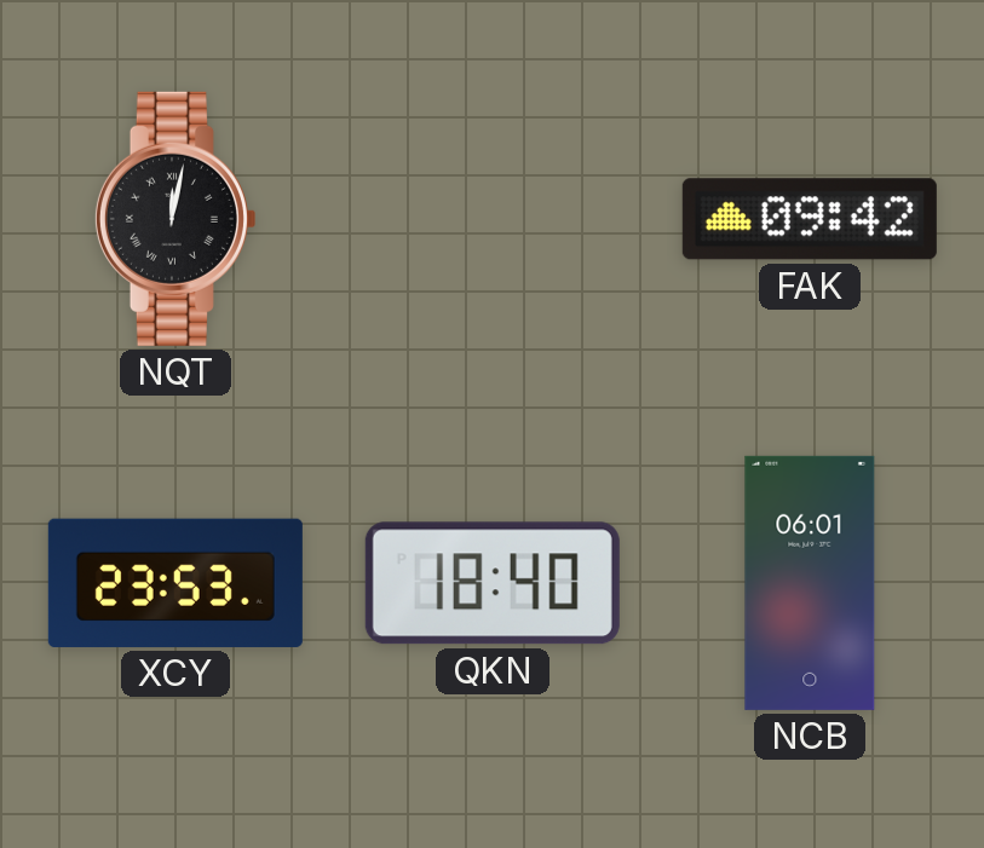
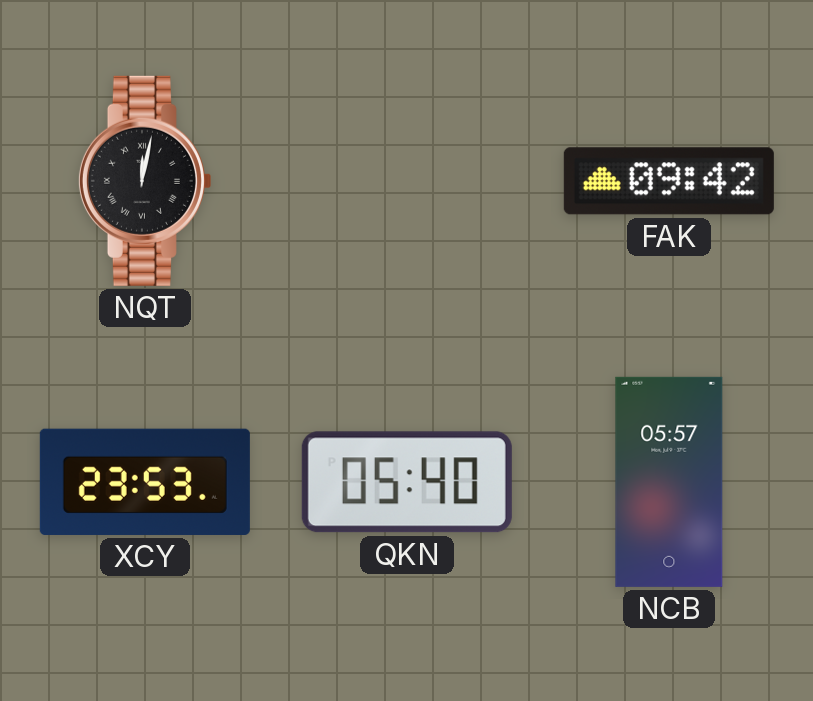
QKN: 18:40 -> 05:40
NCB: 06:01 -> 05:57
